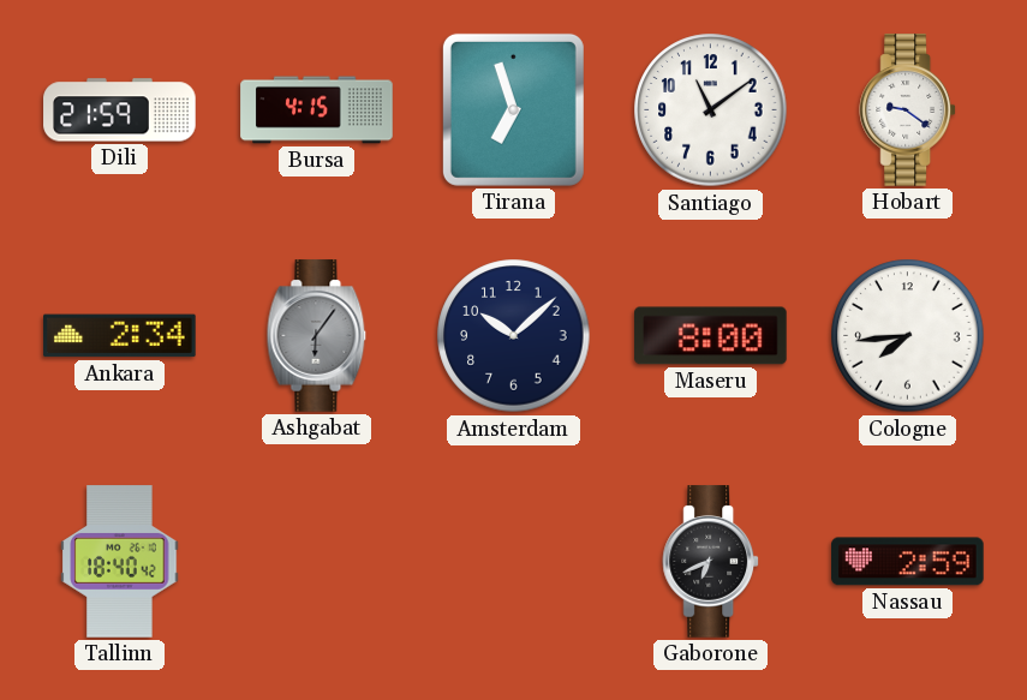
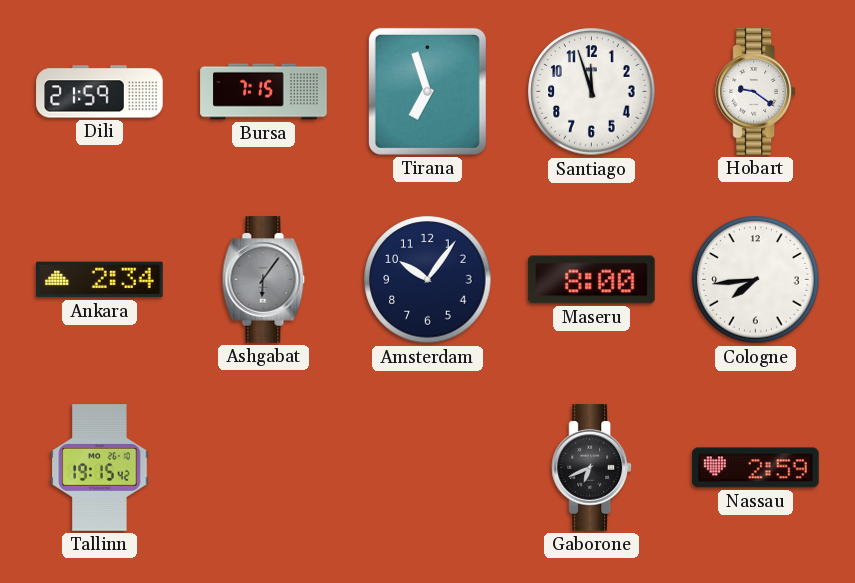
Bursa: 4:15 -> 7:15
Santiago: 11:09 -> 11:57
Amsterdam: 10:08 -> 10:06
Tallinn: 18:40 -> 19:15
